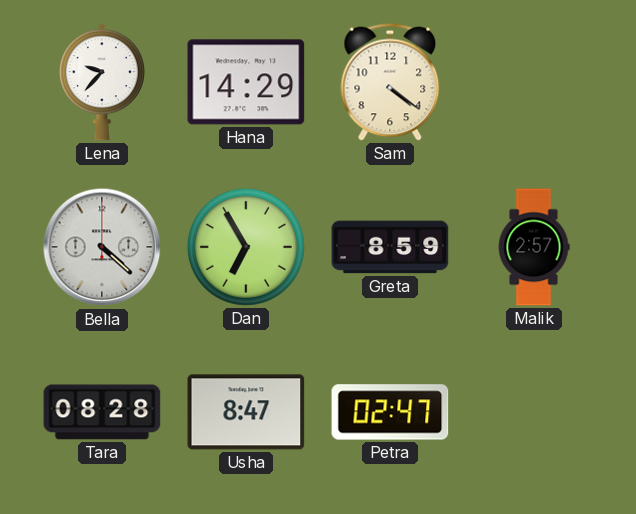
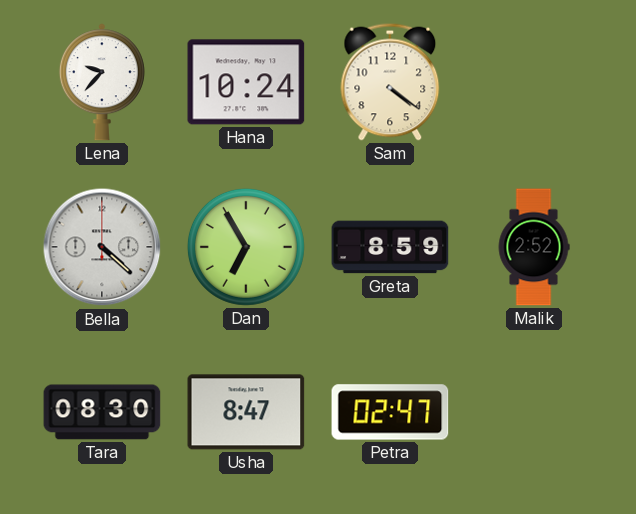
Hana: 14:29 -> 10:24
Malik: 2:57 -> 2:52
Tara: 08:28 -> 08:30
